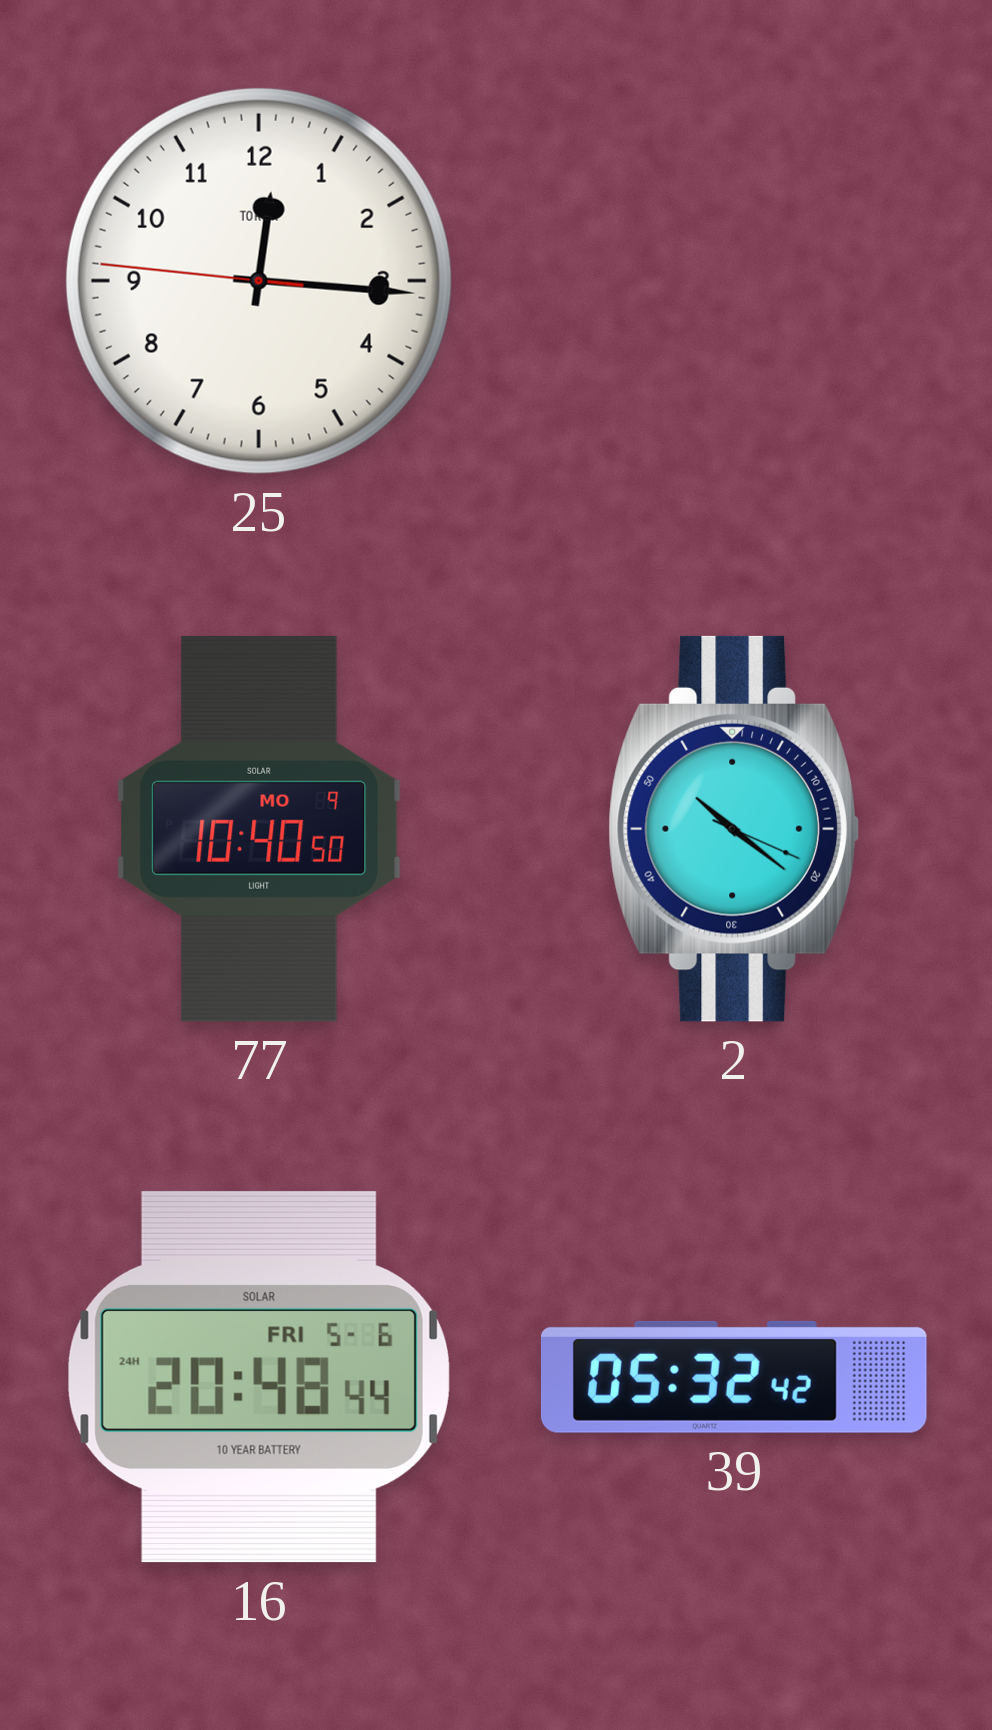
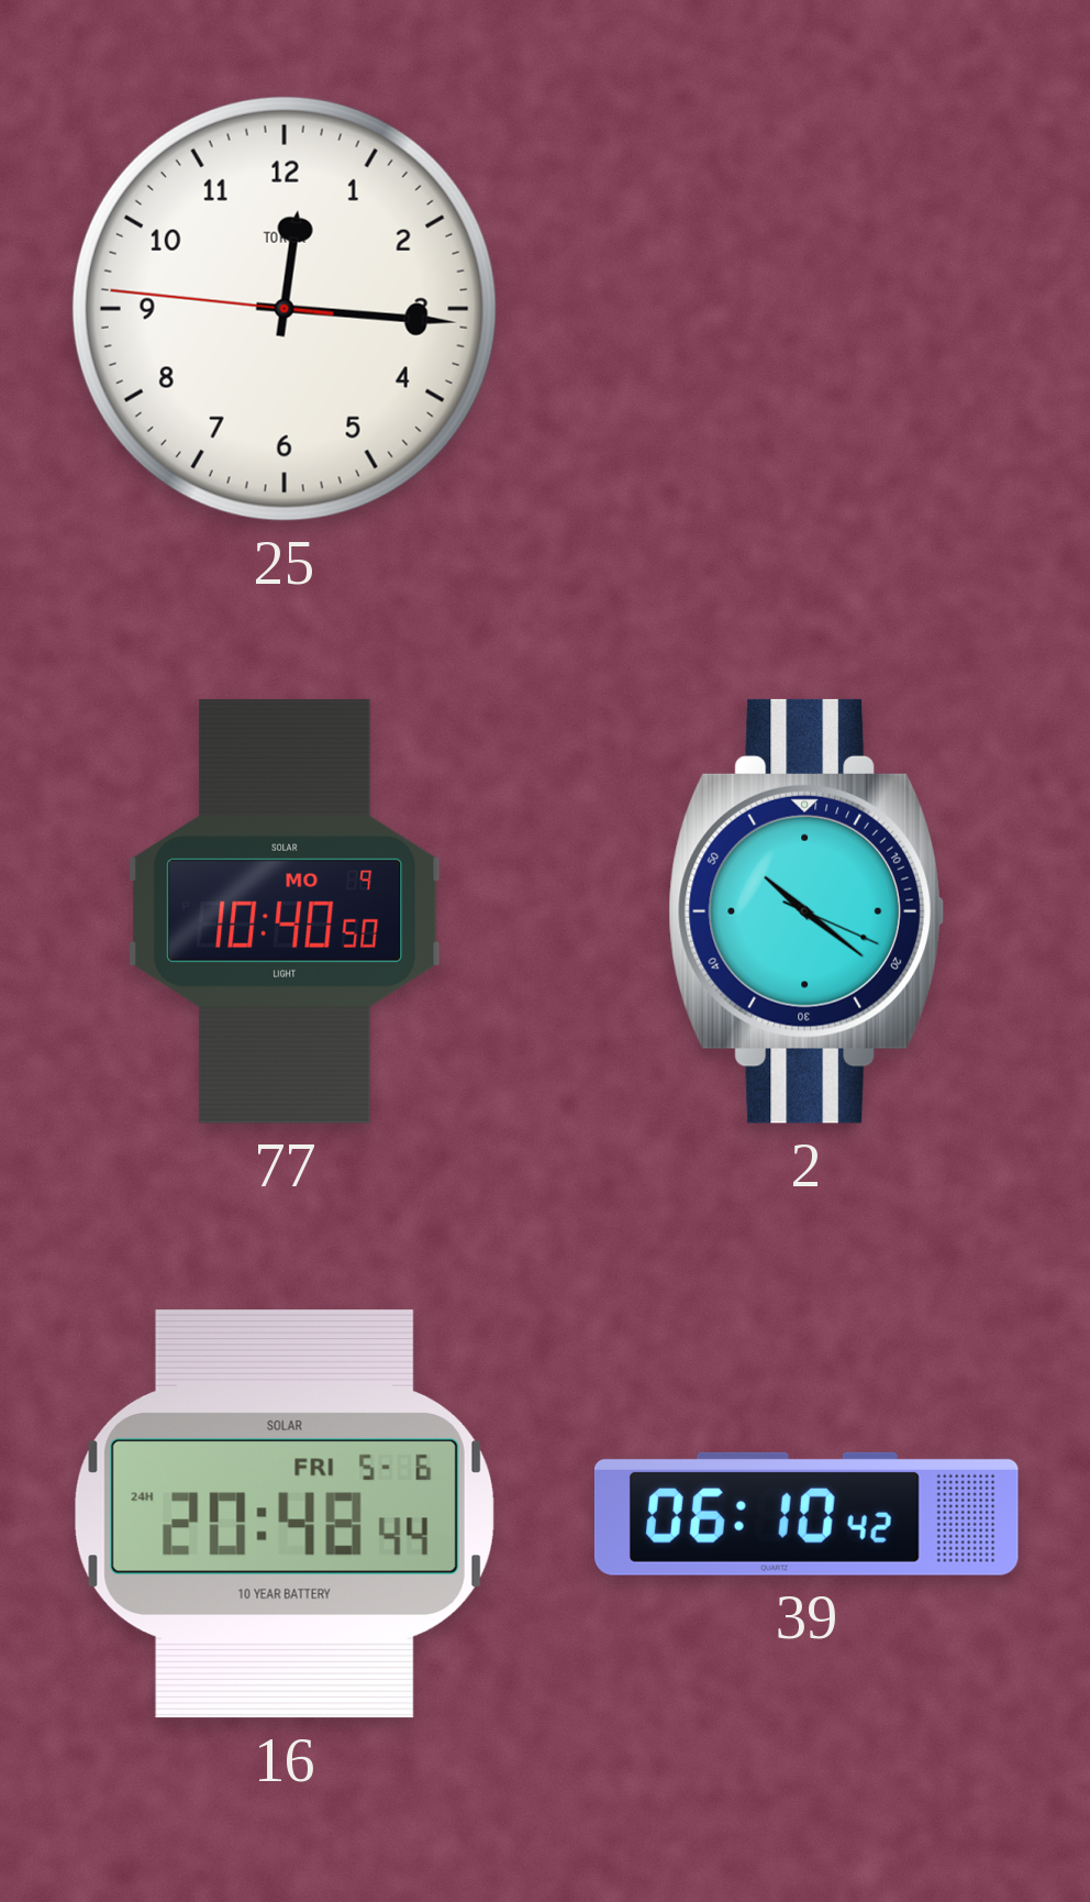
39: 05:32 -> 06:10
